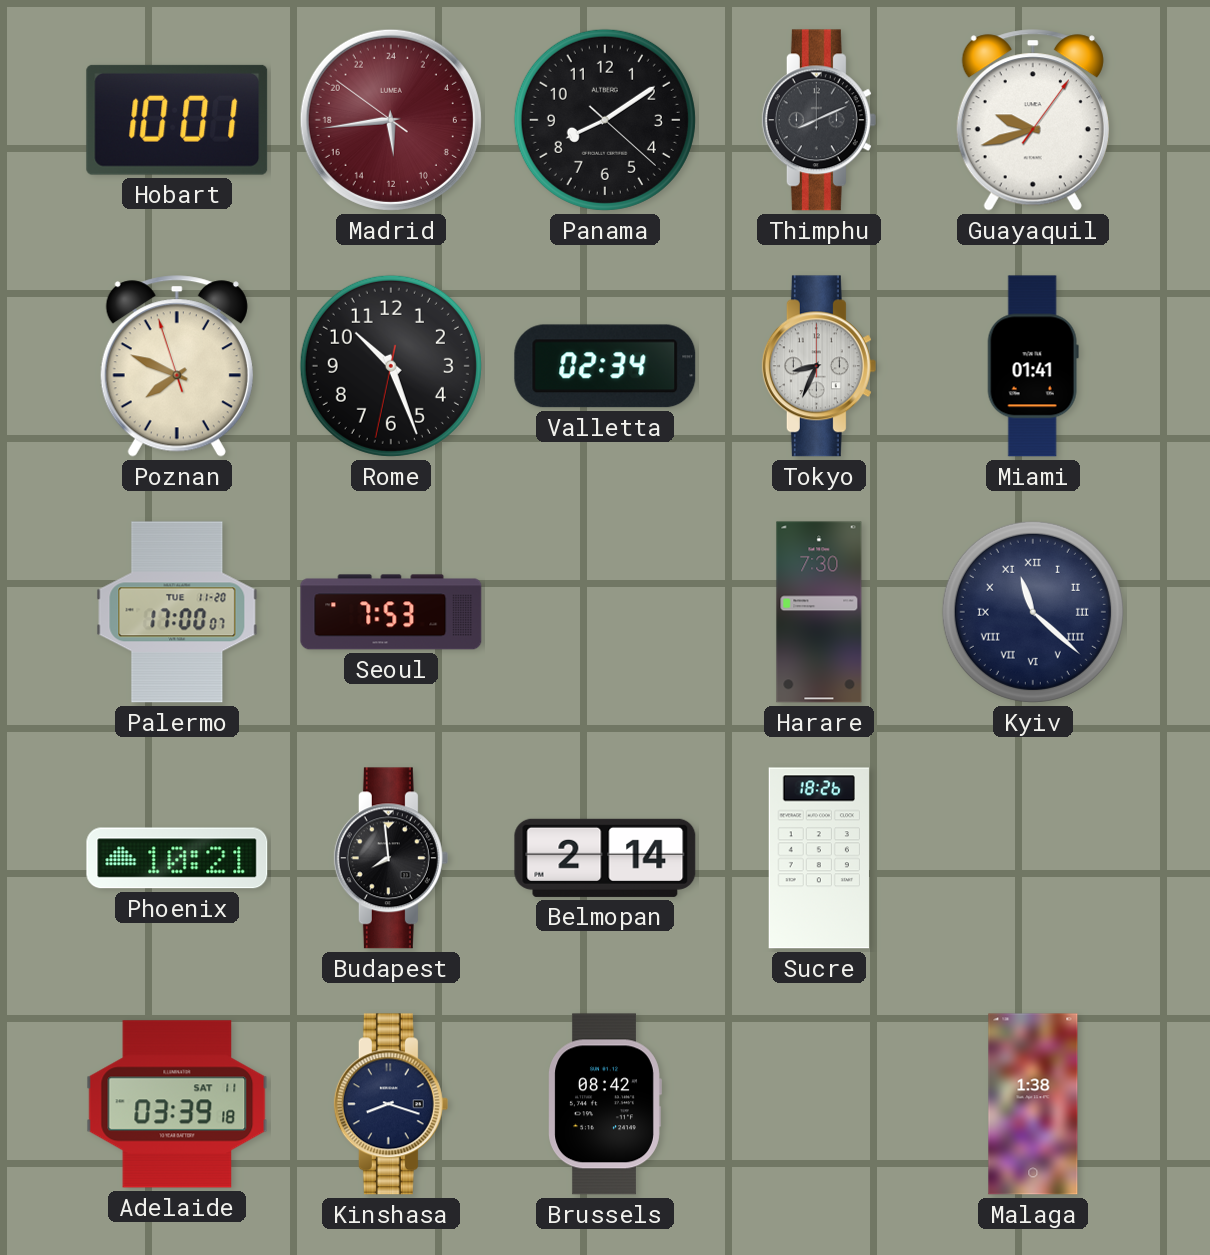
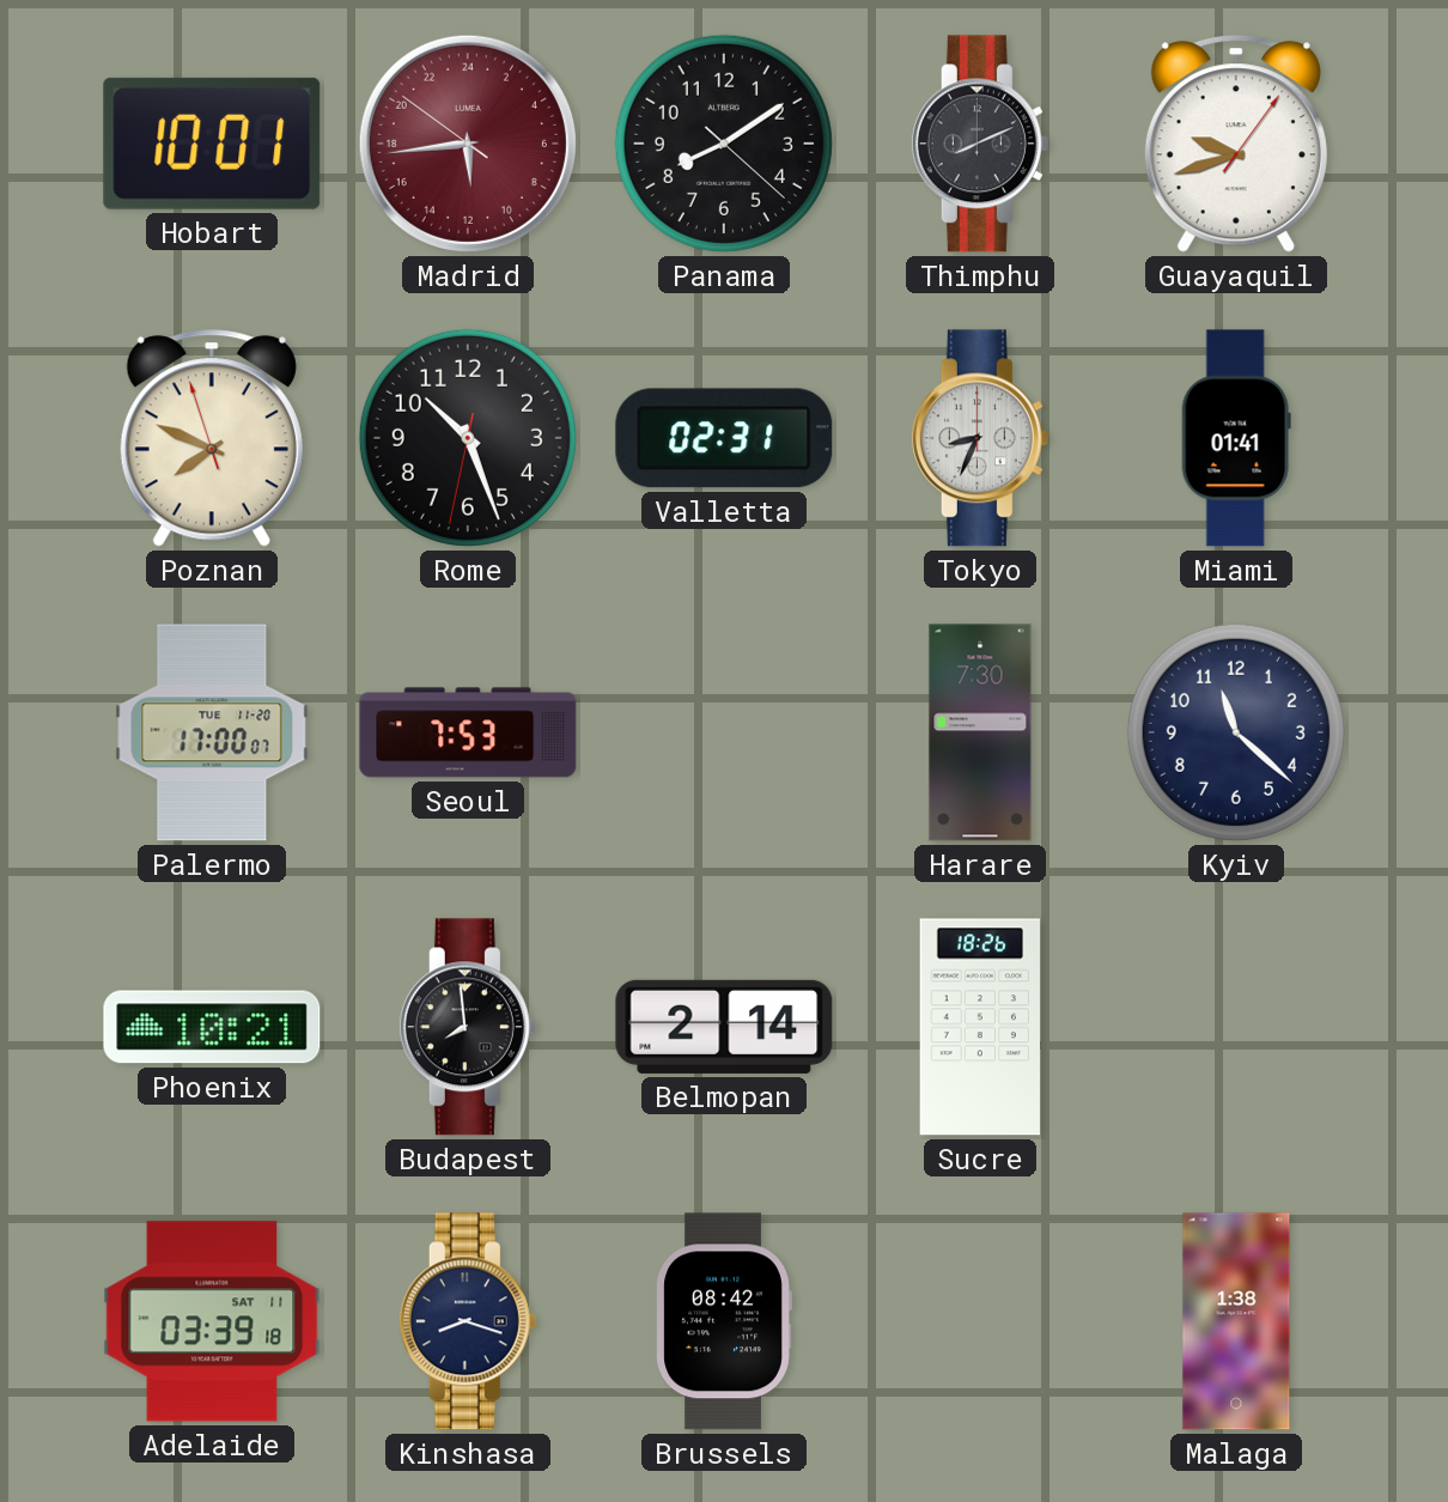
Valletta: 02:34 -> 02:31
Kyiv numerals: Roman -> Arabic
